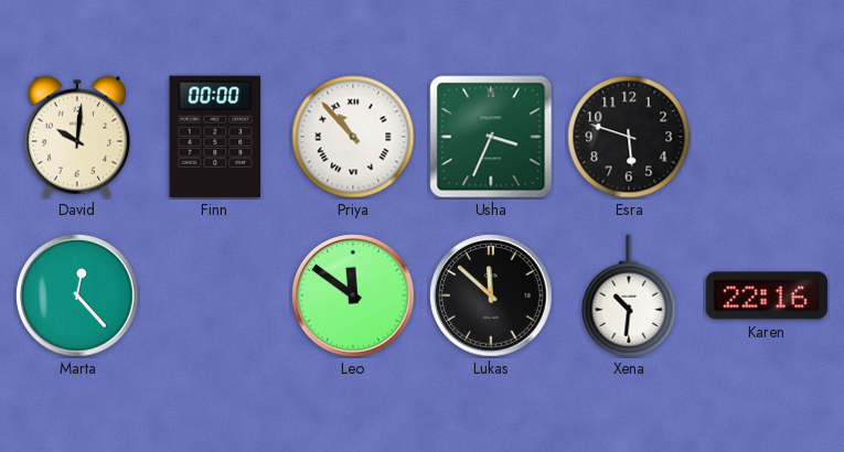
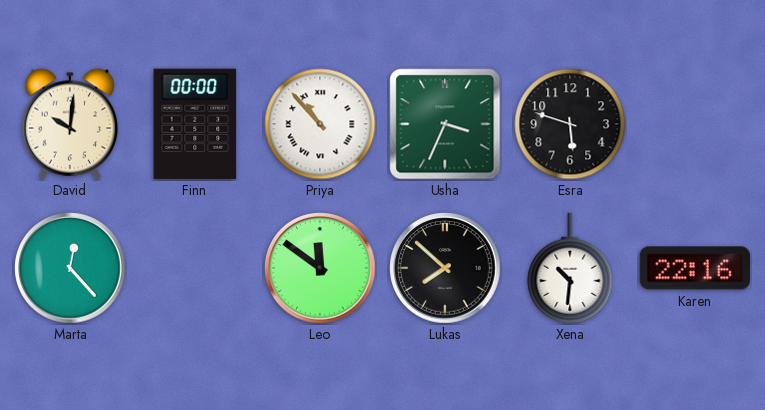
Lukas: 11:52 -> 7:52
